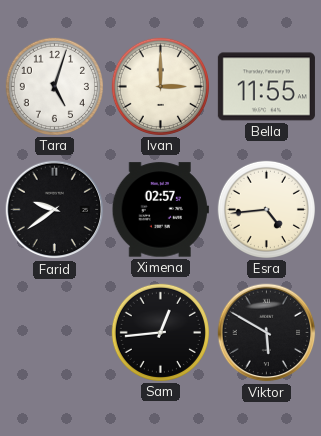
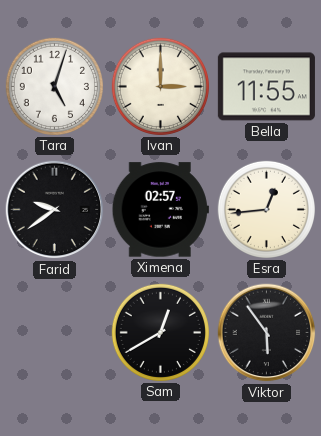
Esra: 4:44 -> 12:44
Sam: 12:44 -> 12:40
Viktor: 5:50 -> 5:54
